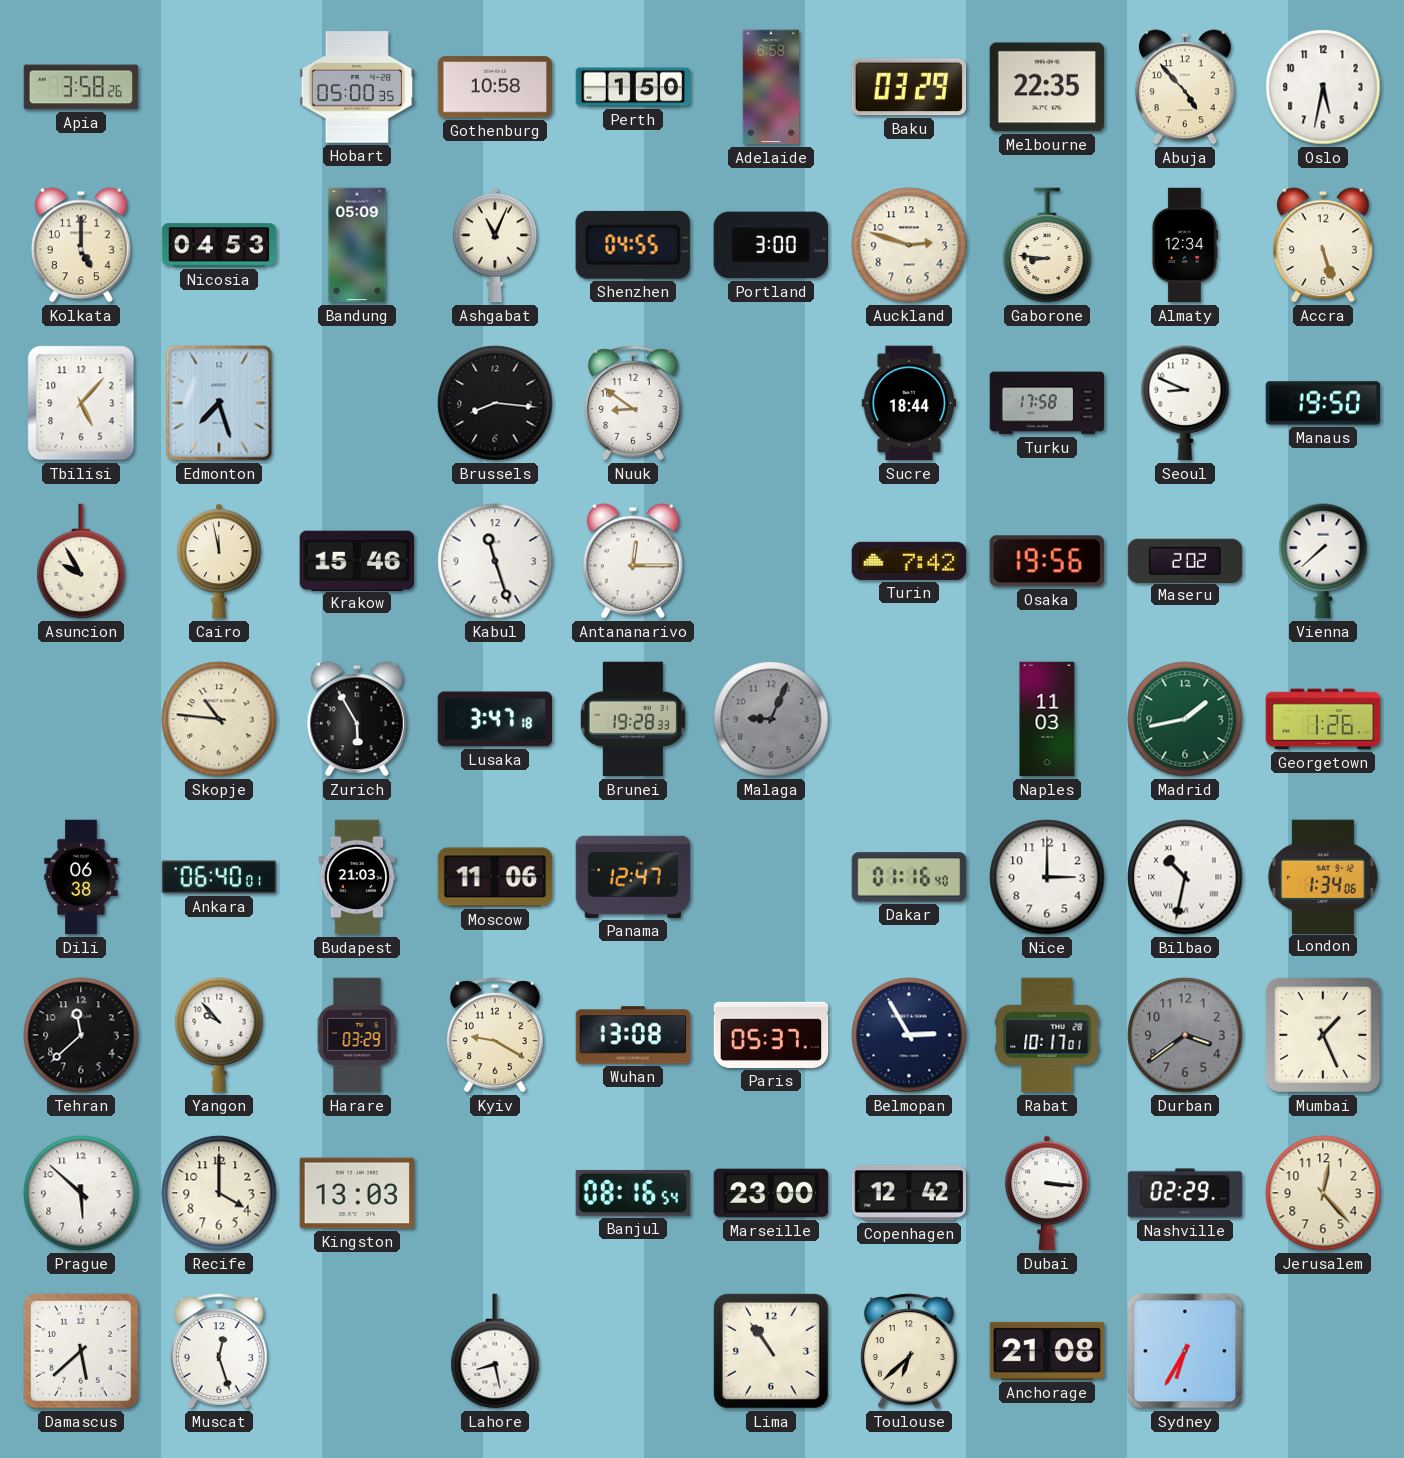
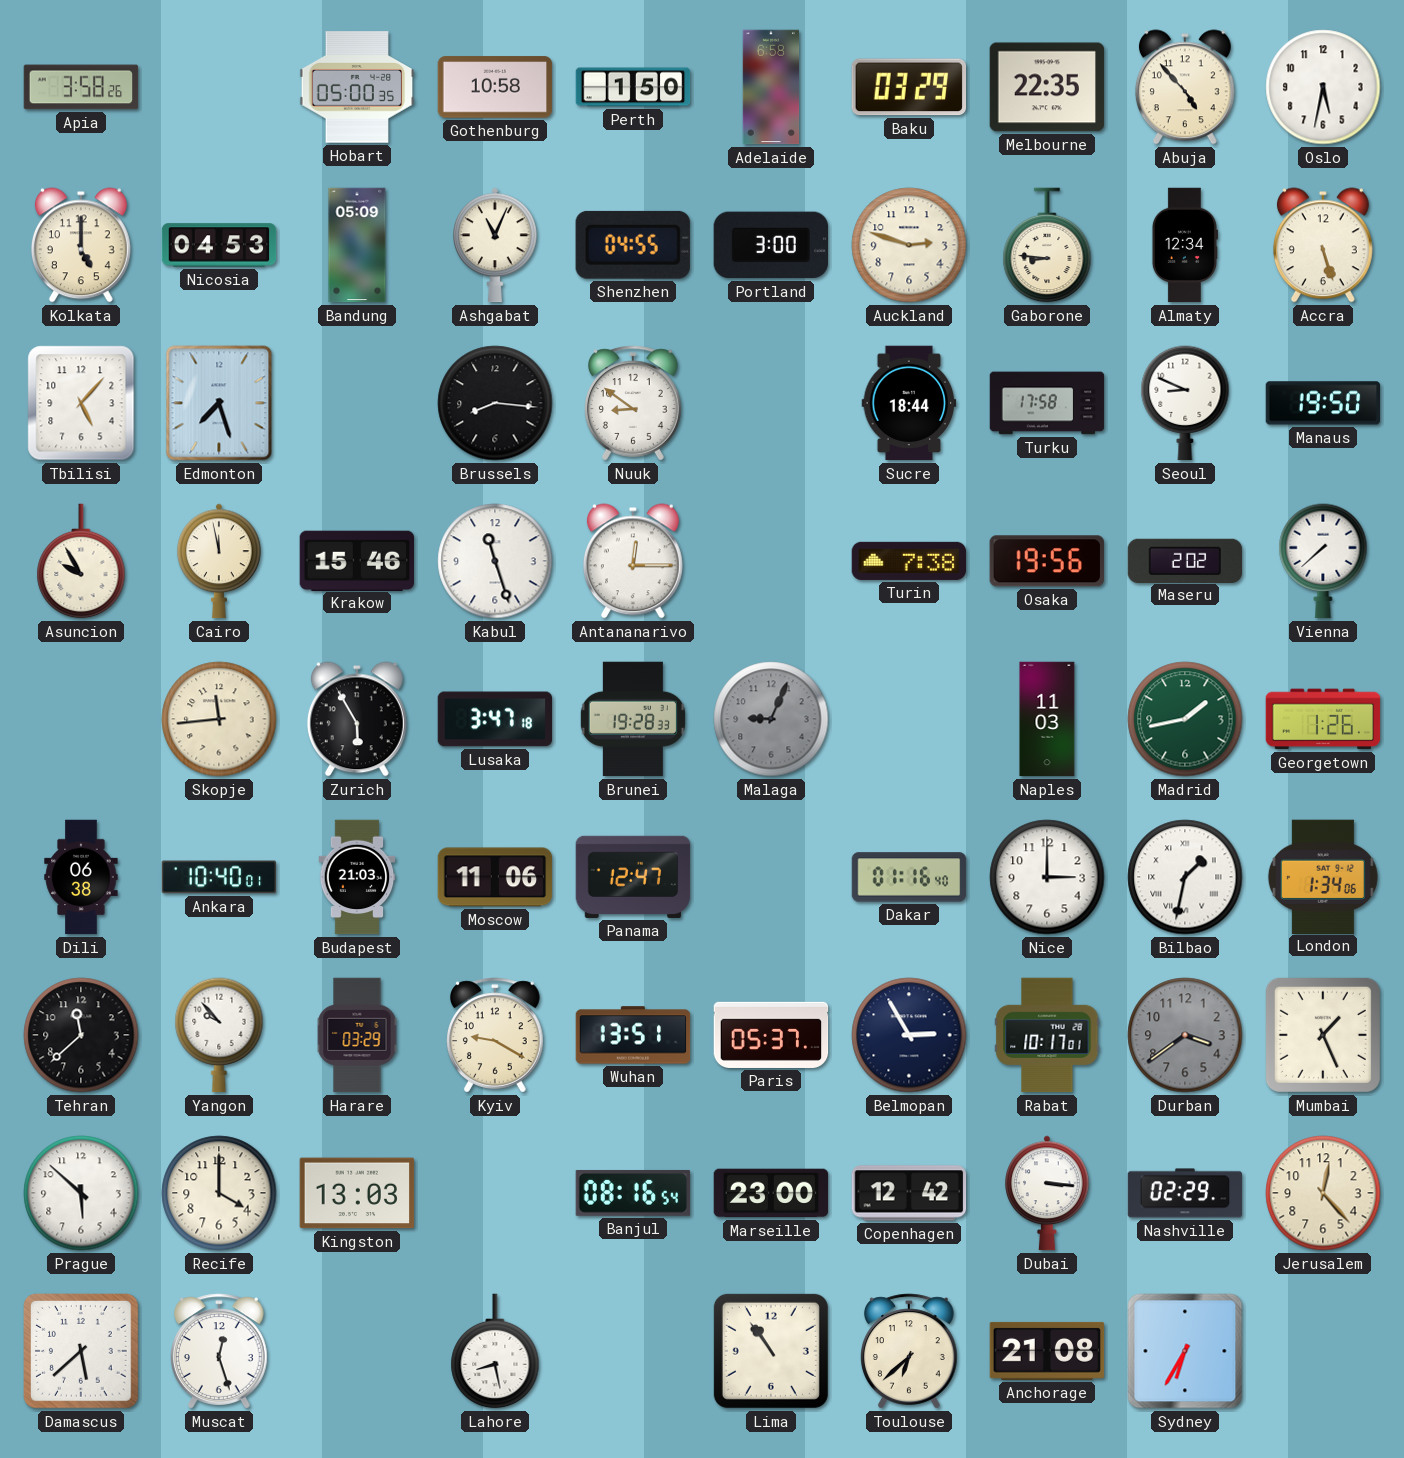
Turin: 7:42 -> 7:38
Skopje: 10:46 -> 11:44
Ankara: 06:40 -> 10:40
Bilbao: 10:32 -> 1:32
Wuhan: 13:08 -> 13:51
